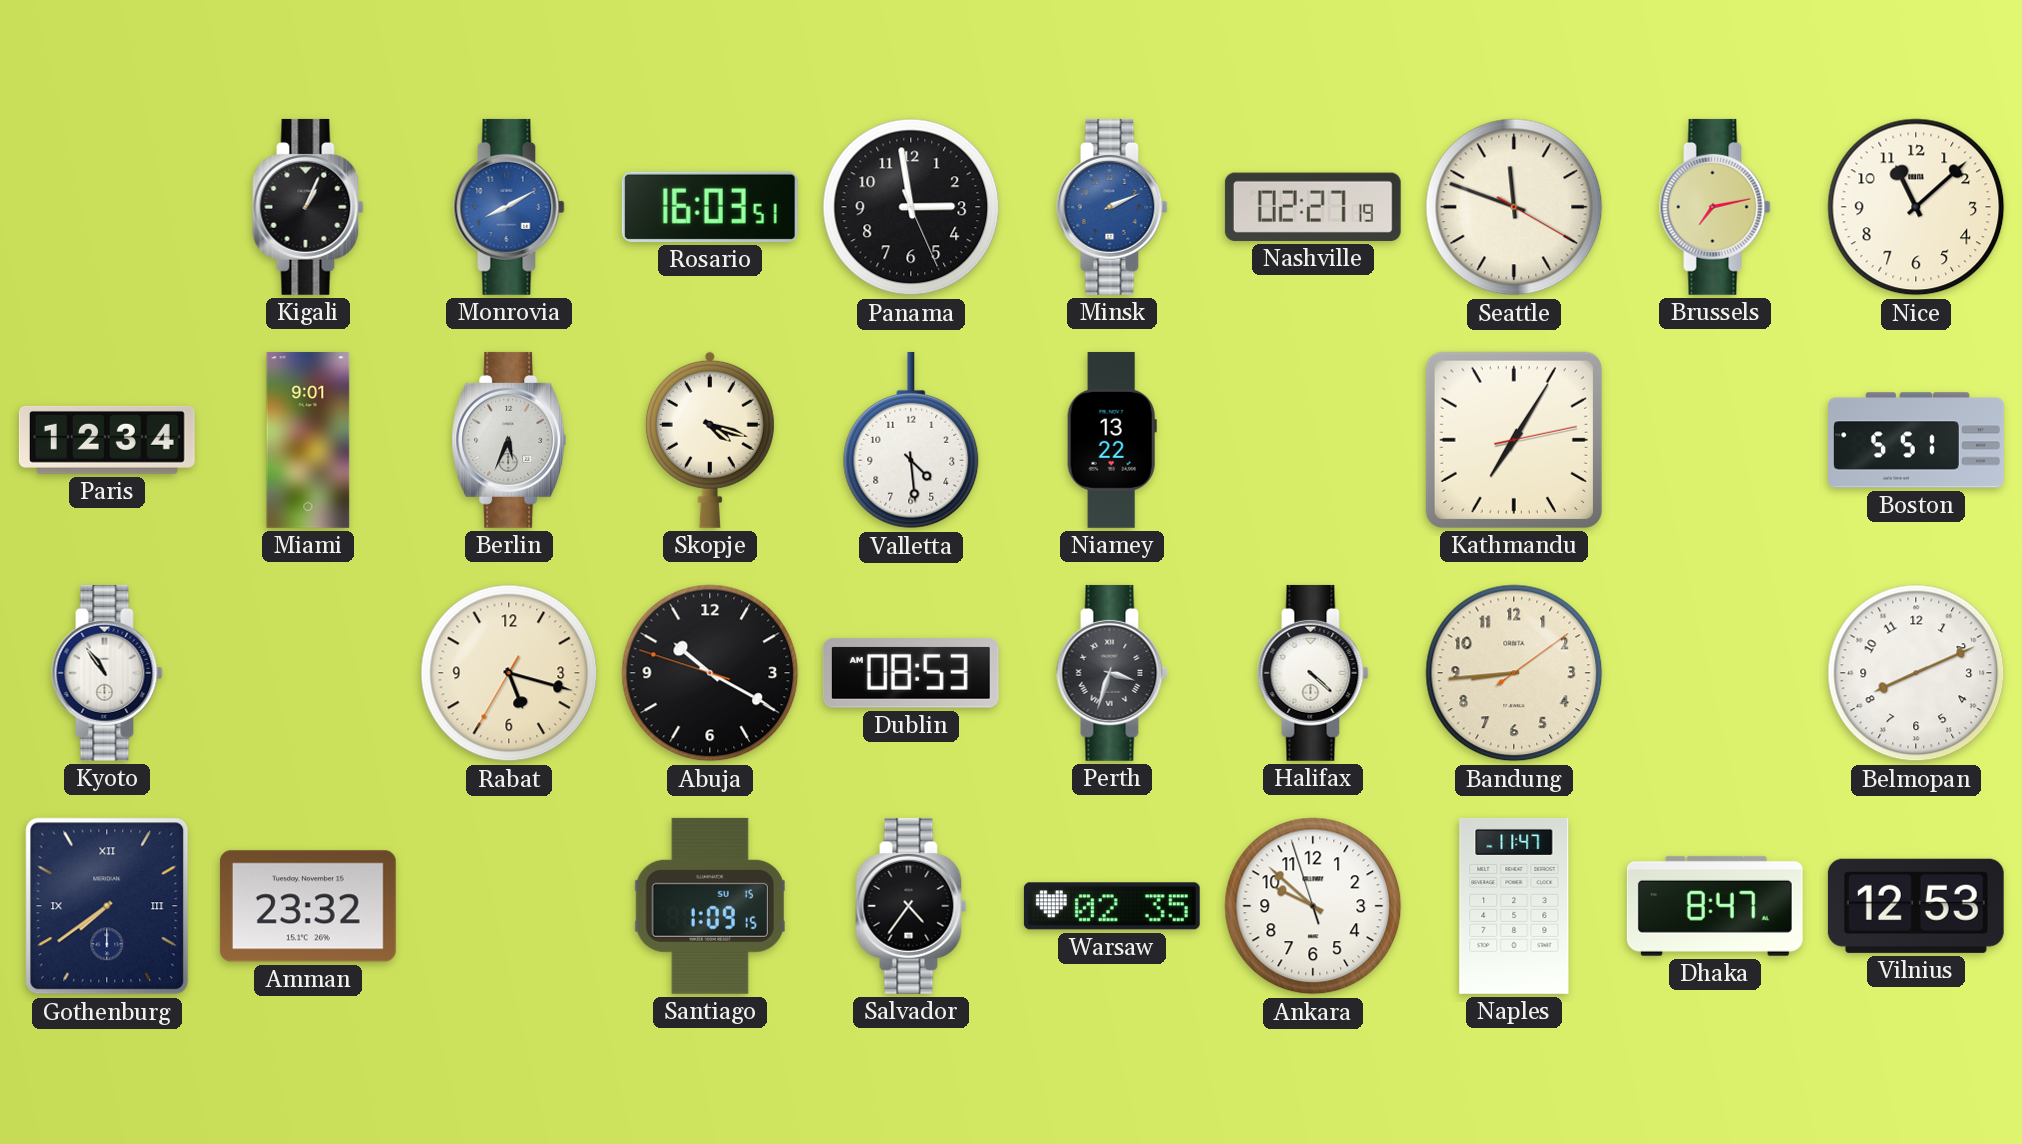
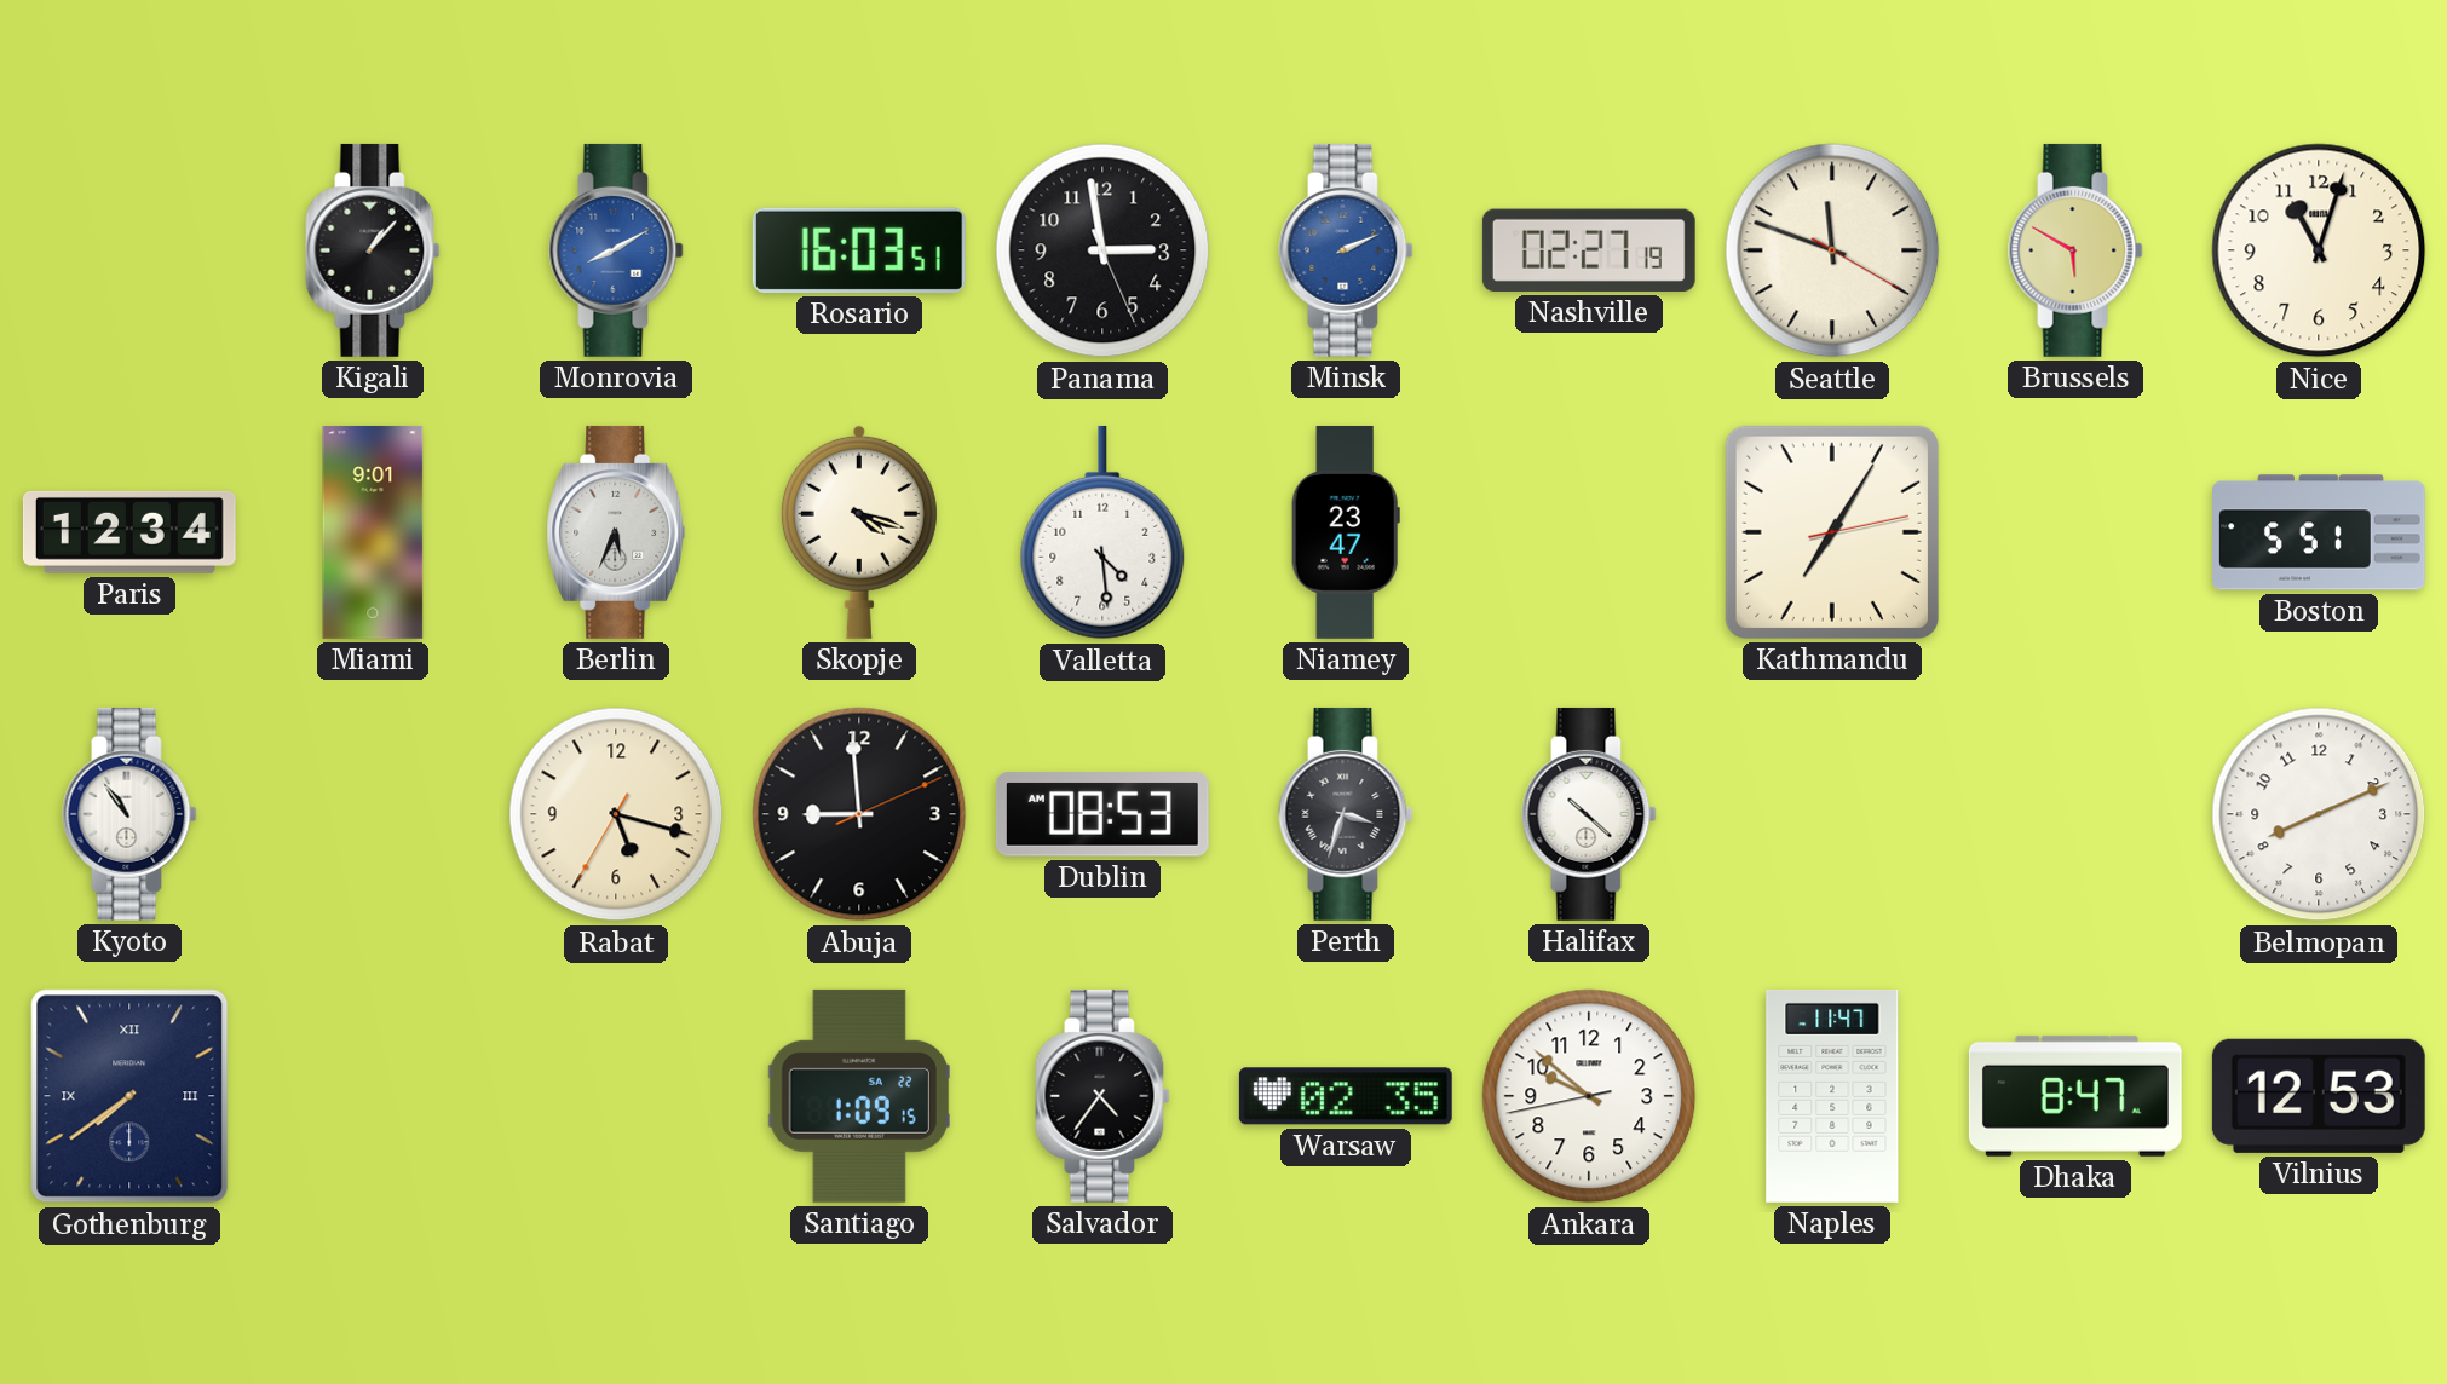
Kigali: 1:04 -> 1:07
Brussels: 7:13 -> 5:50
Nice: 11:08 -> 11:03
Niamey: 13:22 -> 23:47
Abuja: 10:19 -> 8:59
Halifax: 4:22 -> 10:22
Bandung: 8:44 -> none
Amman: 23:32 -> none
Santiago date: SU 15 -> SA 22
Ankara: 9:51:57 -> 9:51:43
